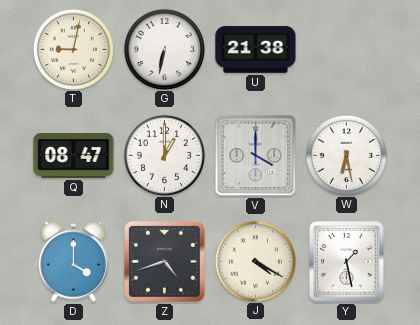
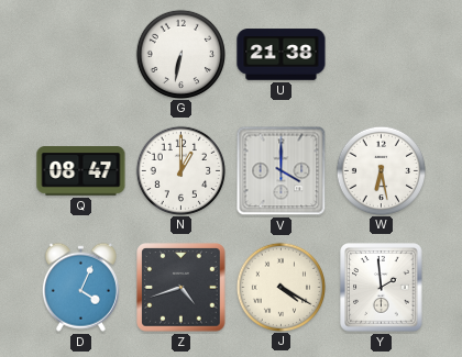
T: 9:02 -> none
D: 4:00 -> 4:04
Y: 1:28 -> 1:59
